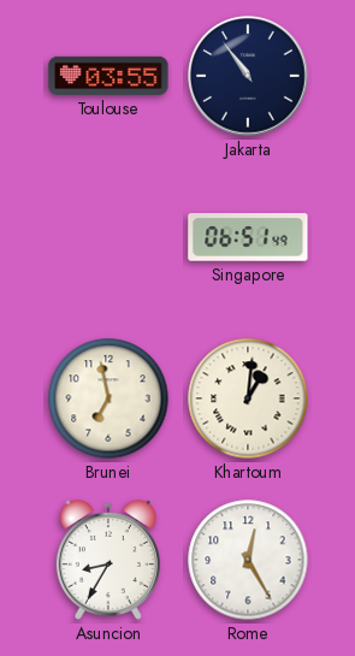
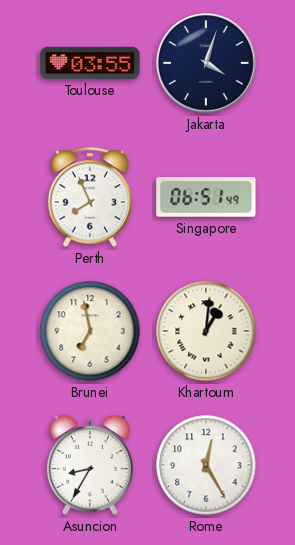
Jakarta: 10:54 -> 4:03
Perth: none -> 7:56
